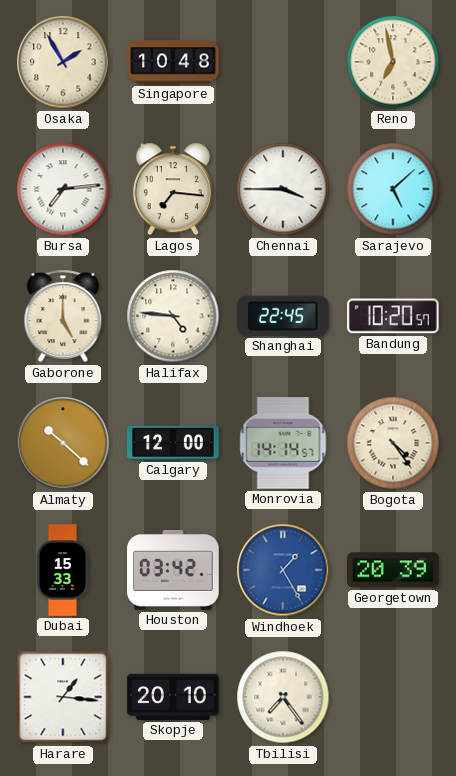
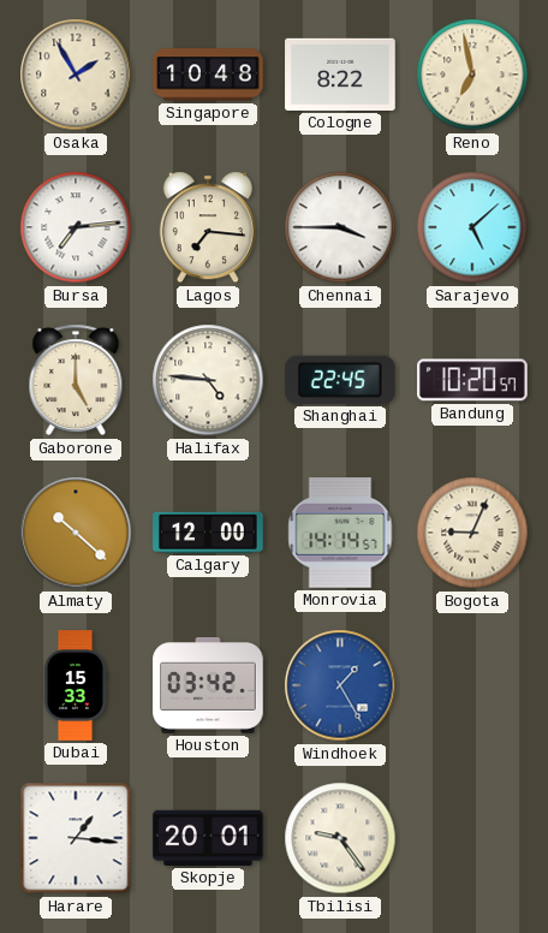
Cologne: none -> 8:22
Bogota: 4:24 -> 9:04
Georgetown: 20:39 -> none
Skopje: 20:10 -> 20:01
Tbilisi: 7:24 -> 9:24
